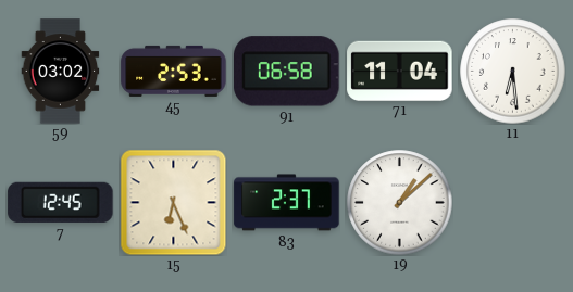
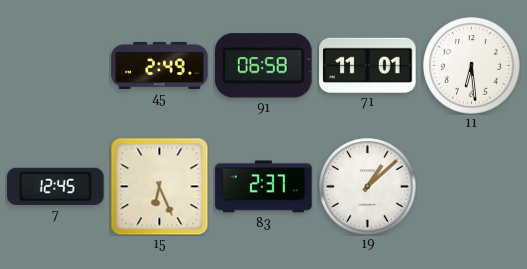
59: 03:02 -> none
45: 2:53 -> 2:49
71: 11:04 -> 11:01
